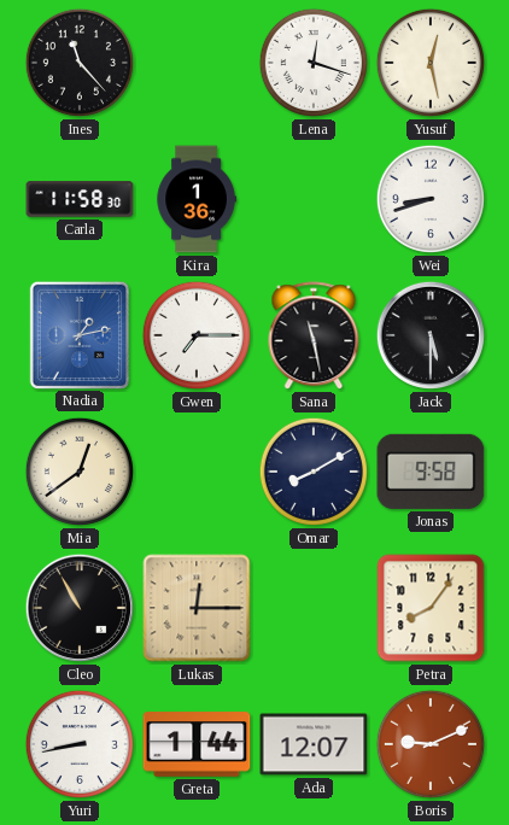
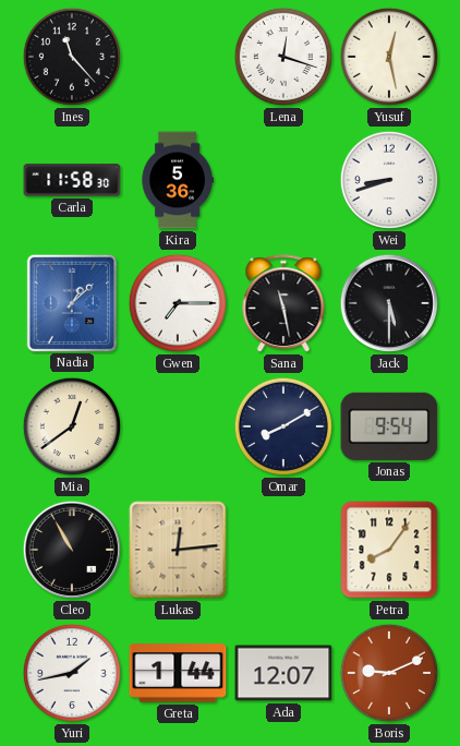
Kira: 1:36 -> 5:36
Nadia: 1:13 -> 1:08
Jonas: 9:58 -> 9:54
Lukas: 12:15 -> 12:14
Yuri: 8:43 -> 1:43
